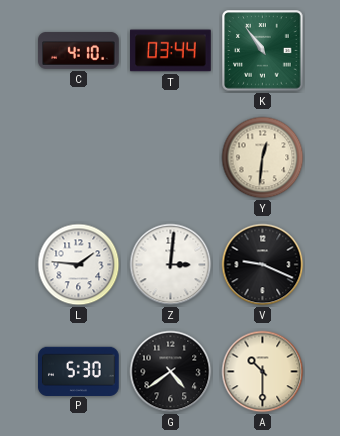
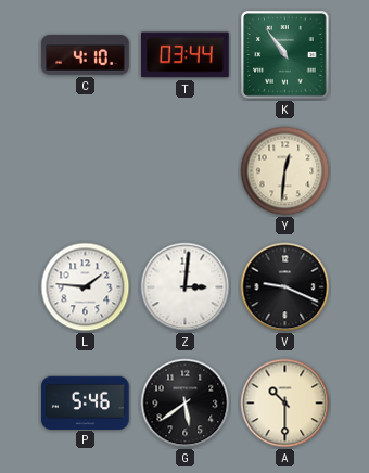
P: 5:30 -> 5:46
G: 4:39 -> 5:39
